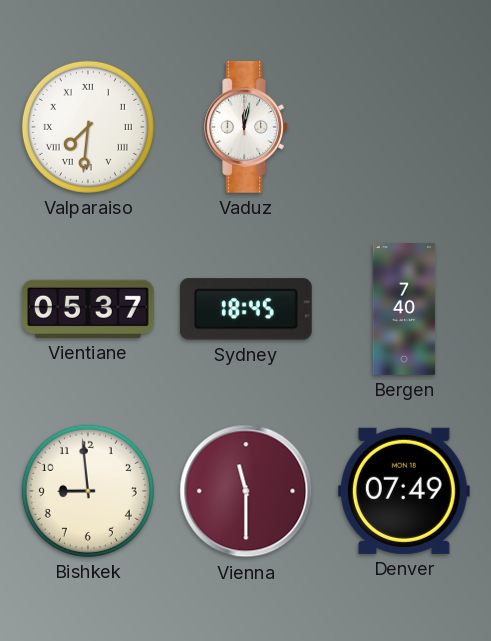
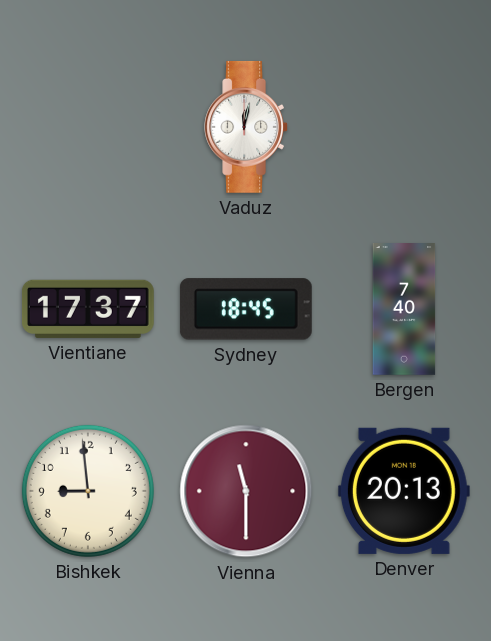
Valparaiso: 7:31 -> none
Vientiane: 05:37 -> 17:37
Denver: 07:49 -> 20:13
